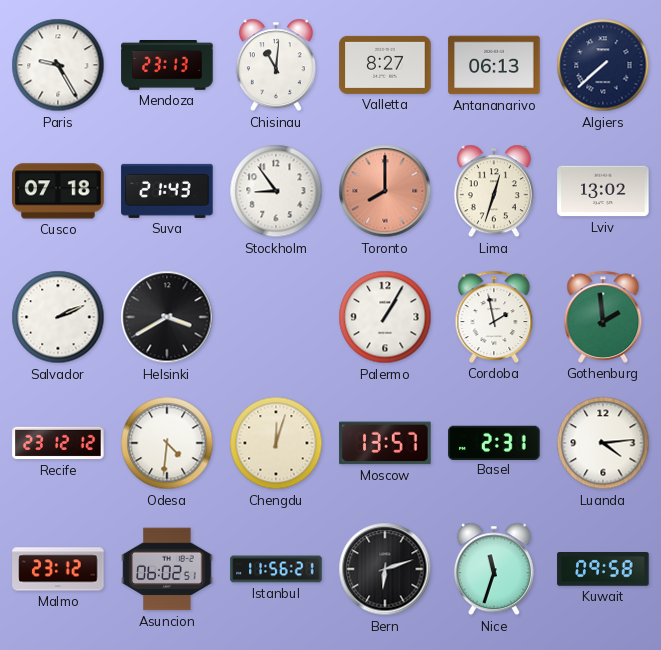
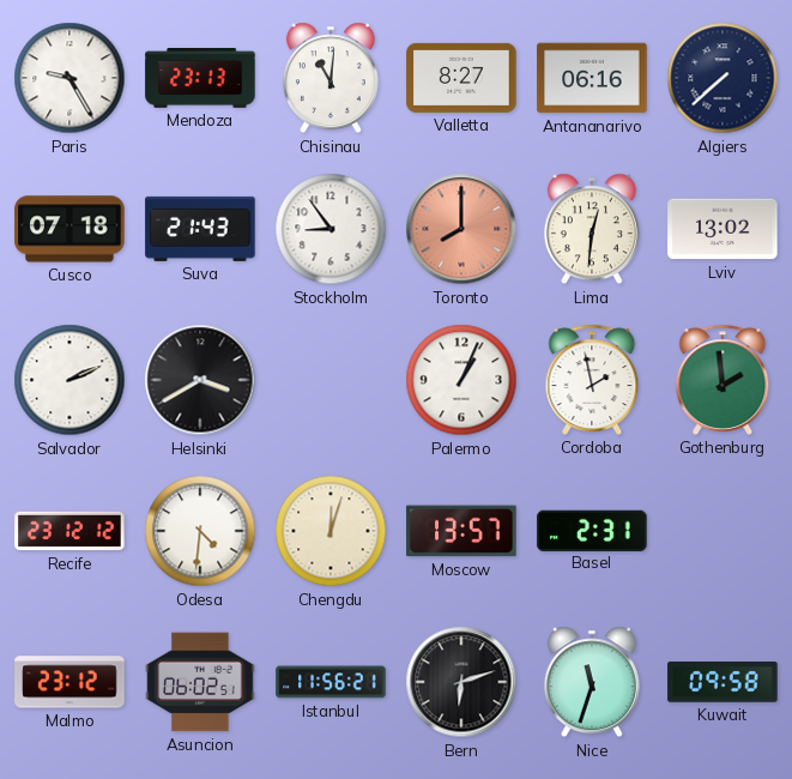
Antananarivo: 06:13 -> 06:16
Lima: 12:33 -> 12:31
Palermo: 1:05 -> 1:04
Luanda: 4:14 -> none
